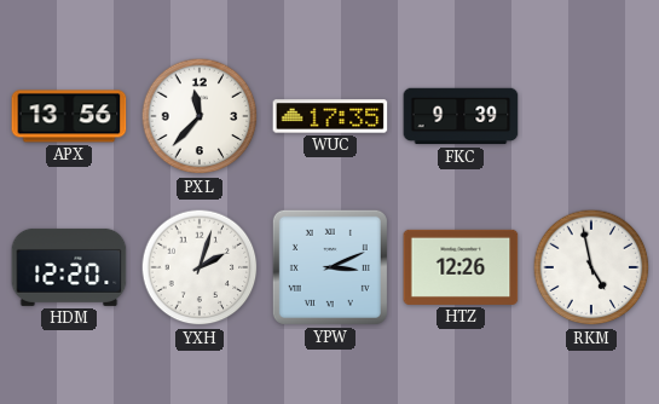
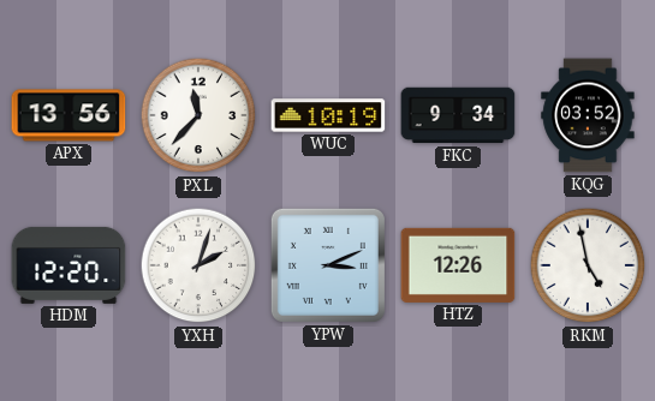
WUC: 17:35 -> 10:19
FKC: 9:39 -> 9:34
KQG: none -> 03:52
